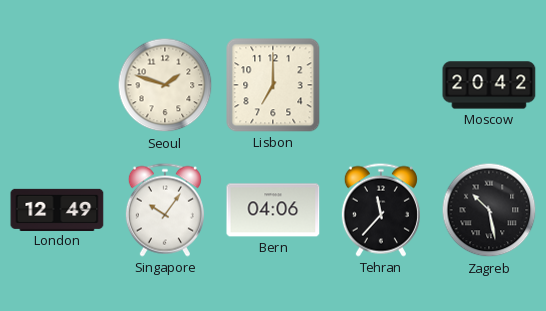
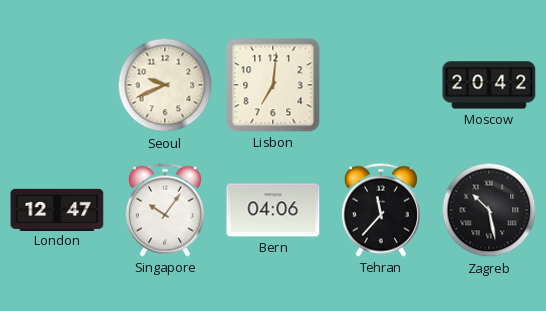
Seoul: 1:48 -> 9:41
Lisbon: 7:00 -> 7:01
London: 12:49 -> 12:47
